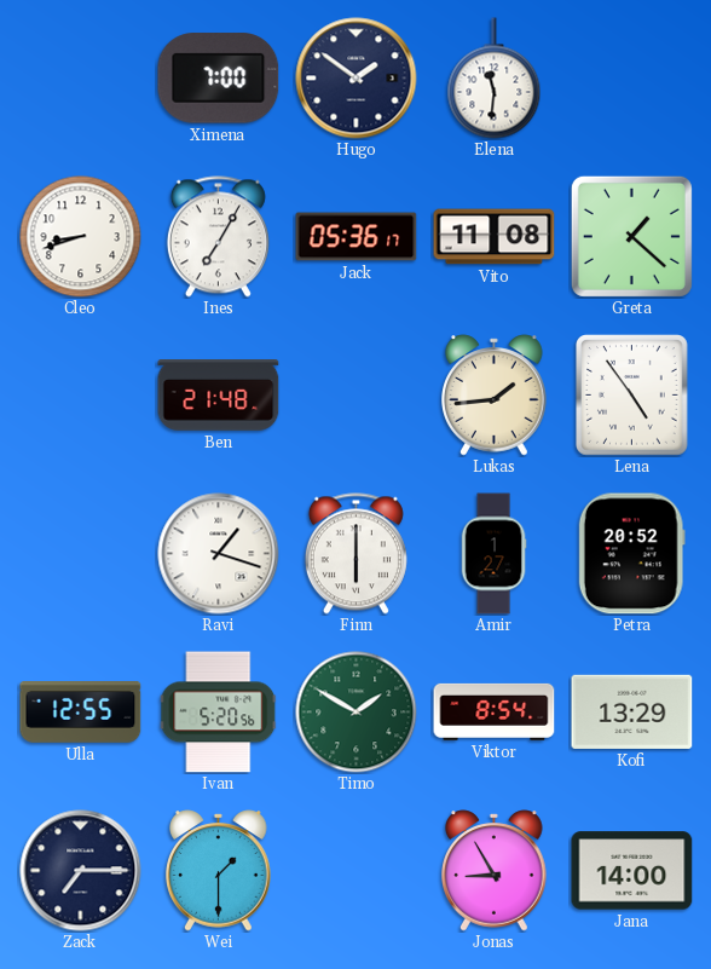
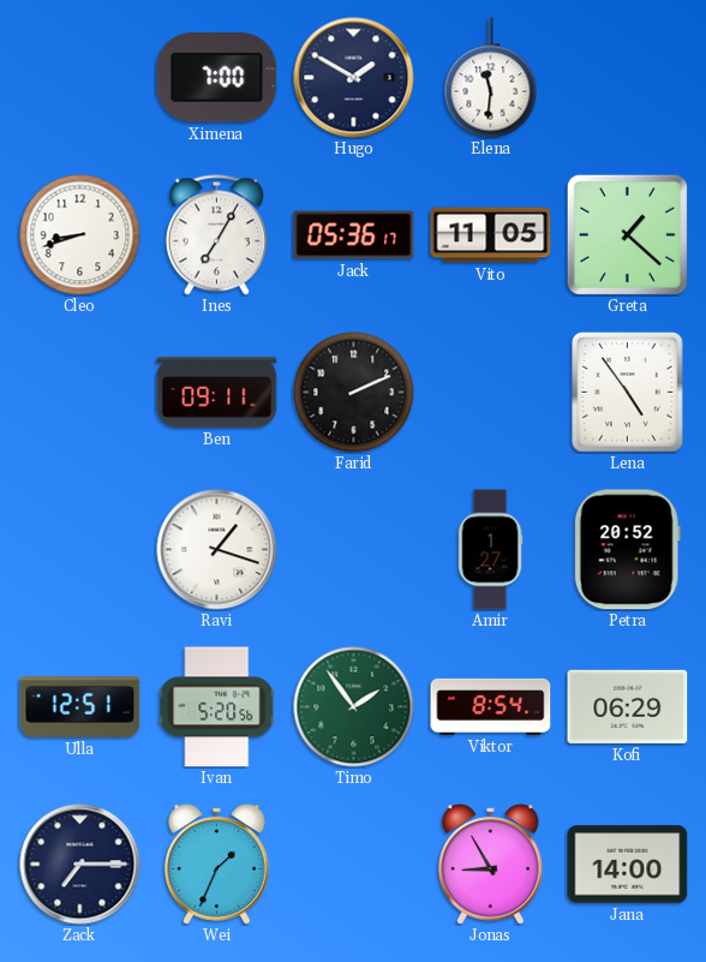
Hugo: 1:51 -> 1:50
Vito: 11:08 -> 11:05
Ben: 21:48 -> 09:11
Farid: none -> 2:11
Lukas: 1:44 -> none
Finn: 6:00 -> none
Ulla: 12:55 -> 12:51
Timo: 1:50 -> 1:54
Kofi: 13:29 -> 06:29
Wei: 1:30 -> 1:34
